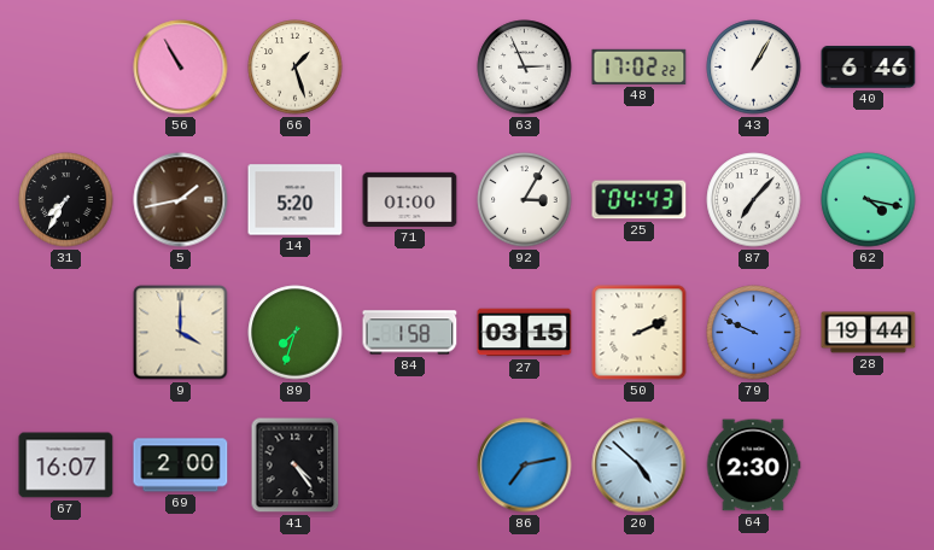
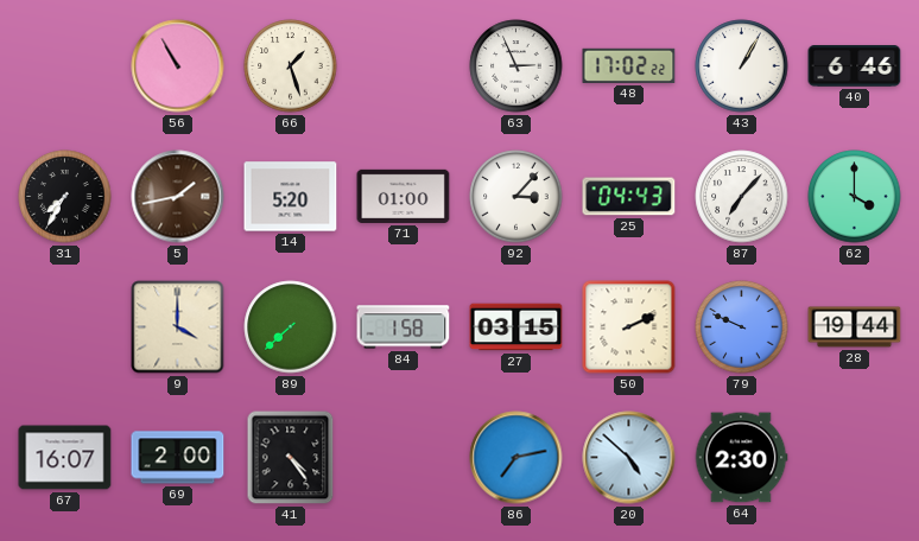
92: 3:05 -> 3:07
62: 4:17 -> 4:00
89: 7:33 -> 7:38
